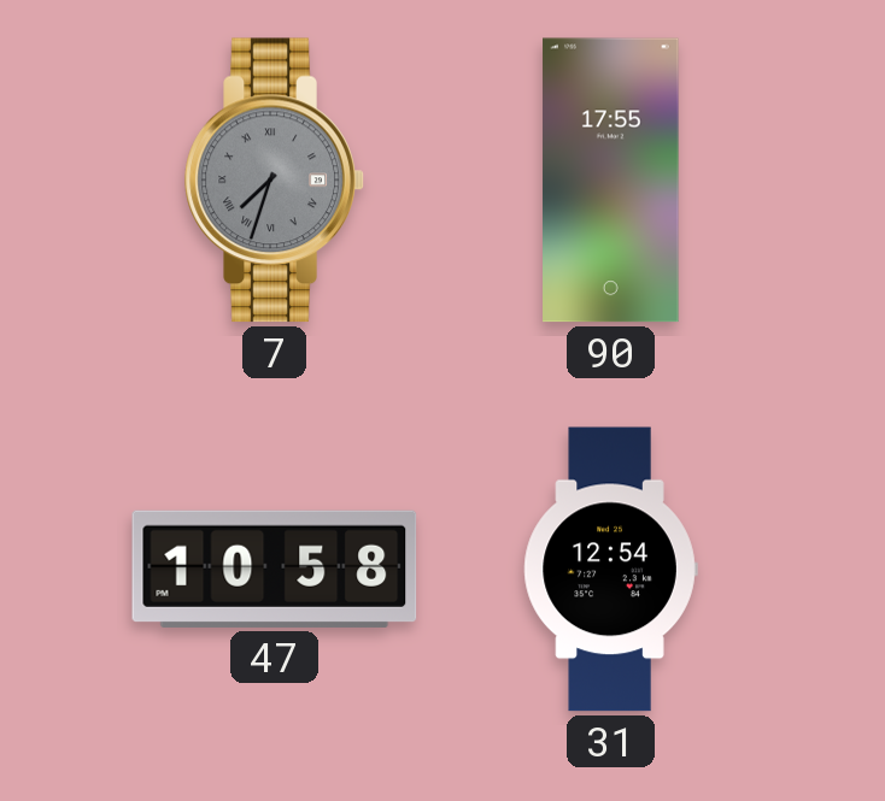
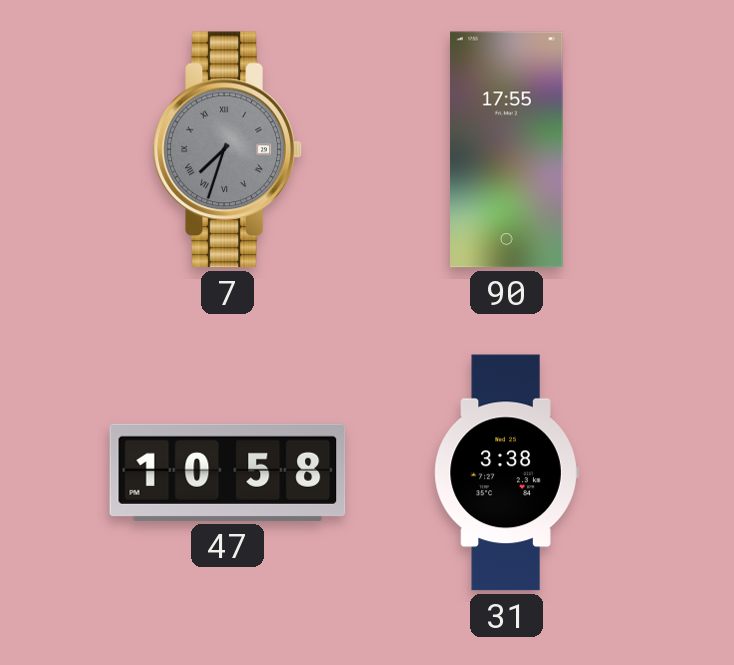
31: 12:54 -> 3:38
